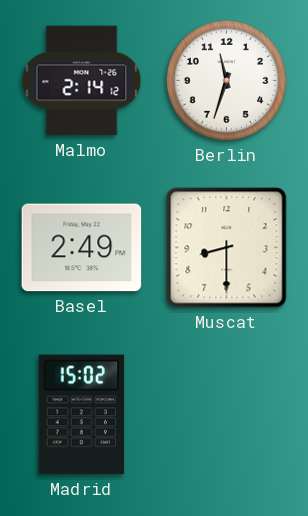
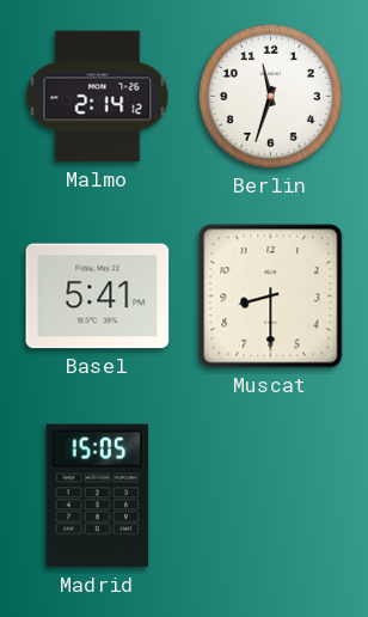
Basel: 2:49 -> 5:41
Madrid: 15:02 -> 15:05
